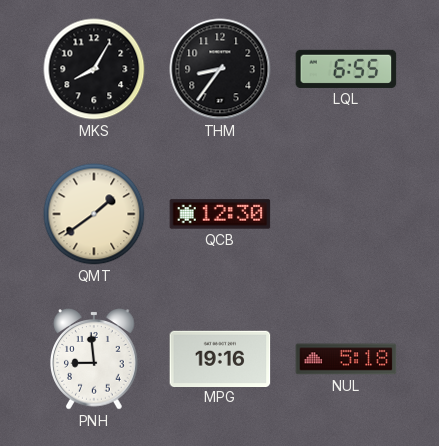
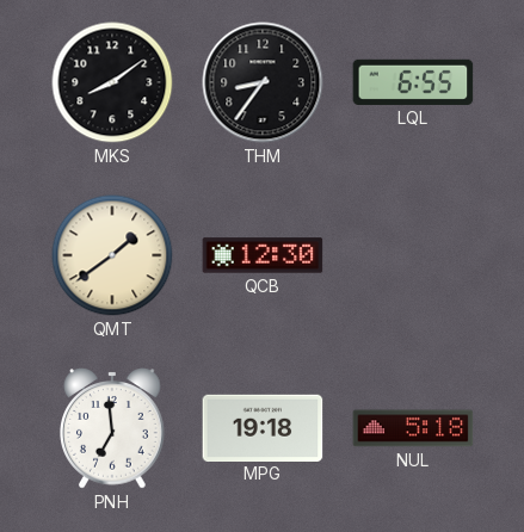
MKS: 8:05 -> 8:09
PNH: 8:59 -> 6:59
MPG: 19:16 -> 19:18
